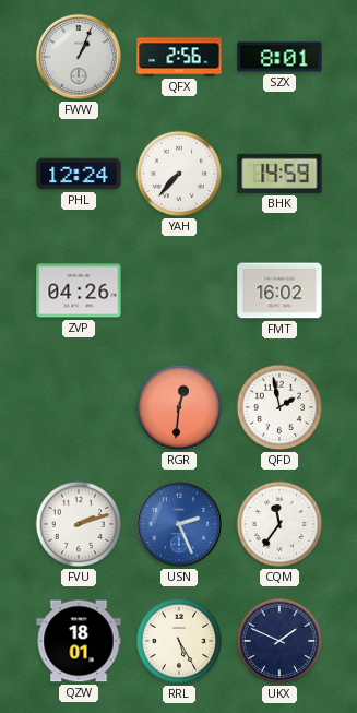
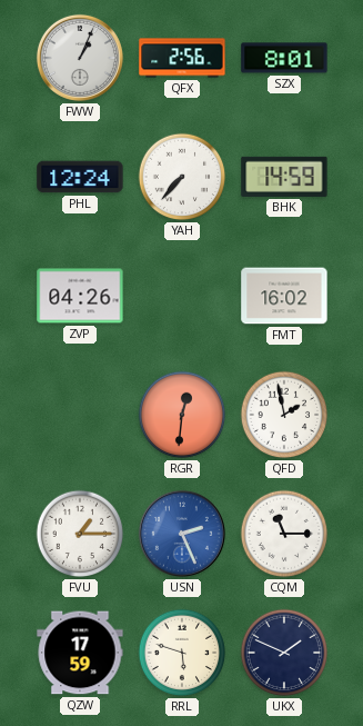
FVU: 2:12 -> 1:15
CQM: 11:36 -> 11:15
QZW: 18:01 -> 17:59
RRL: 5:25 -> 5:48
